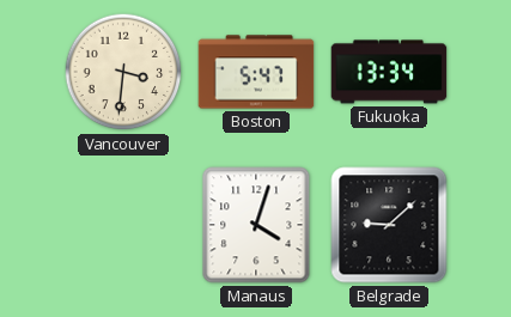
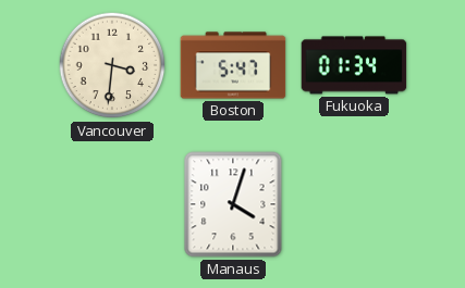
Fukuoka: 13:34 -> 01:34
Belgrade: 9:08 -> none
